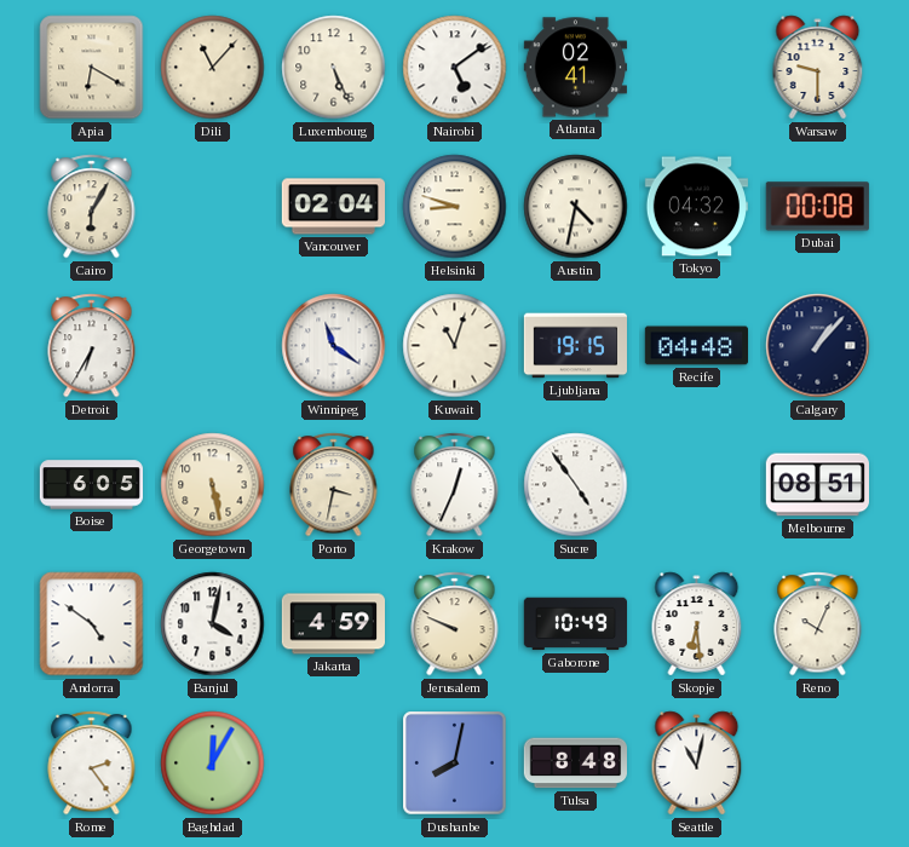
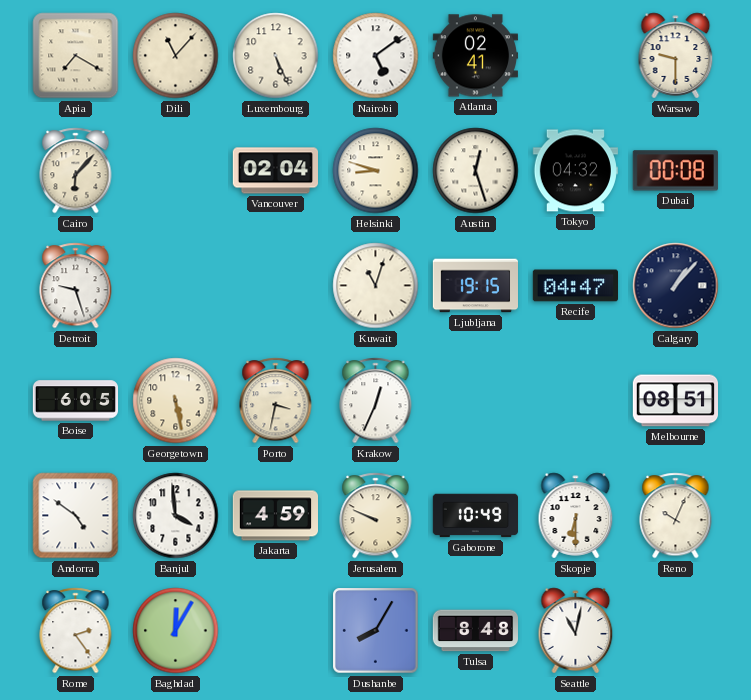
Apia: 6:20 -> 7:20
Cairo: 6:05 -> 6:07
Austin: 4:32 -> 12:27
Detroit: 6:35 -> 9:27
Winnipeg: 11:21 -> none
Recife: 04:48 -> 04:47
Sucre: 4:54 -> none
Banjul: 4:02 -> 3:59
Skopje: 6:29 -> 6:30
Dushanbe: 8:02 -> 8:05
